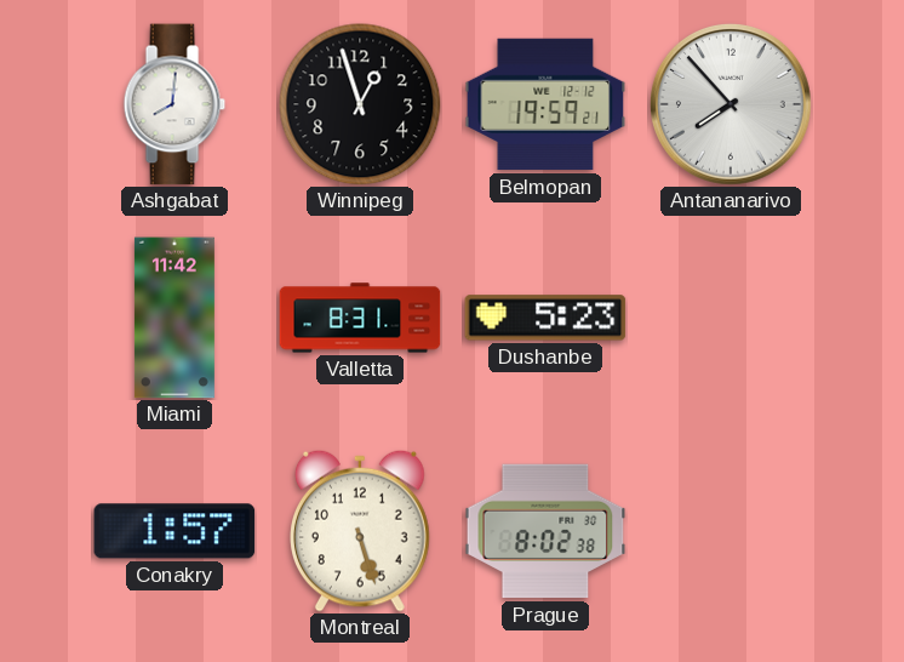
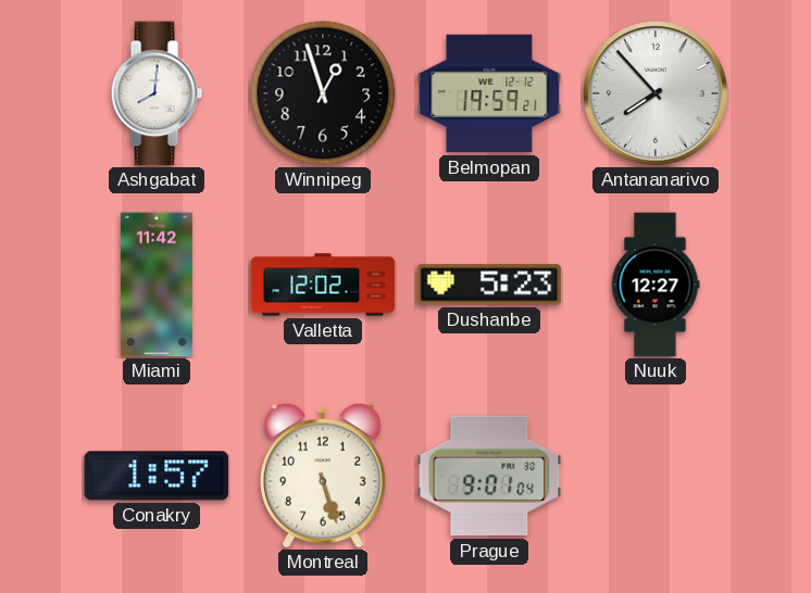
Valletta: 8:31 -> 12:02
Nuuk: none -> 12:27
Prague: 8:02 -> 9:01
